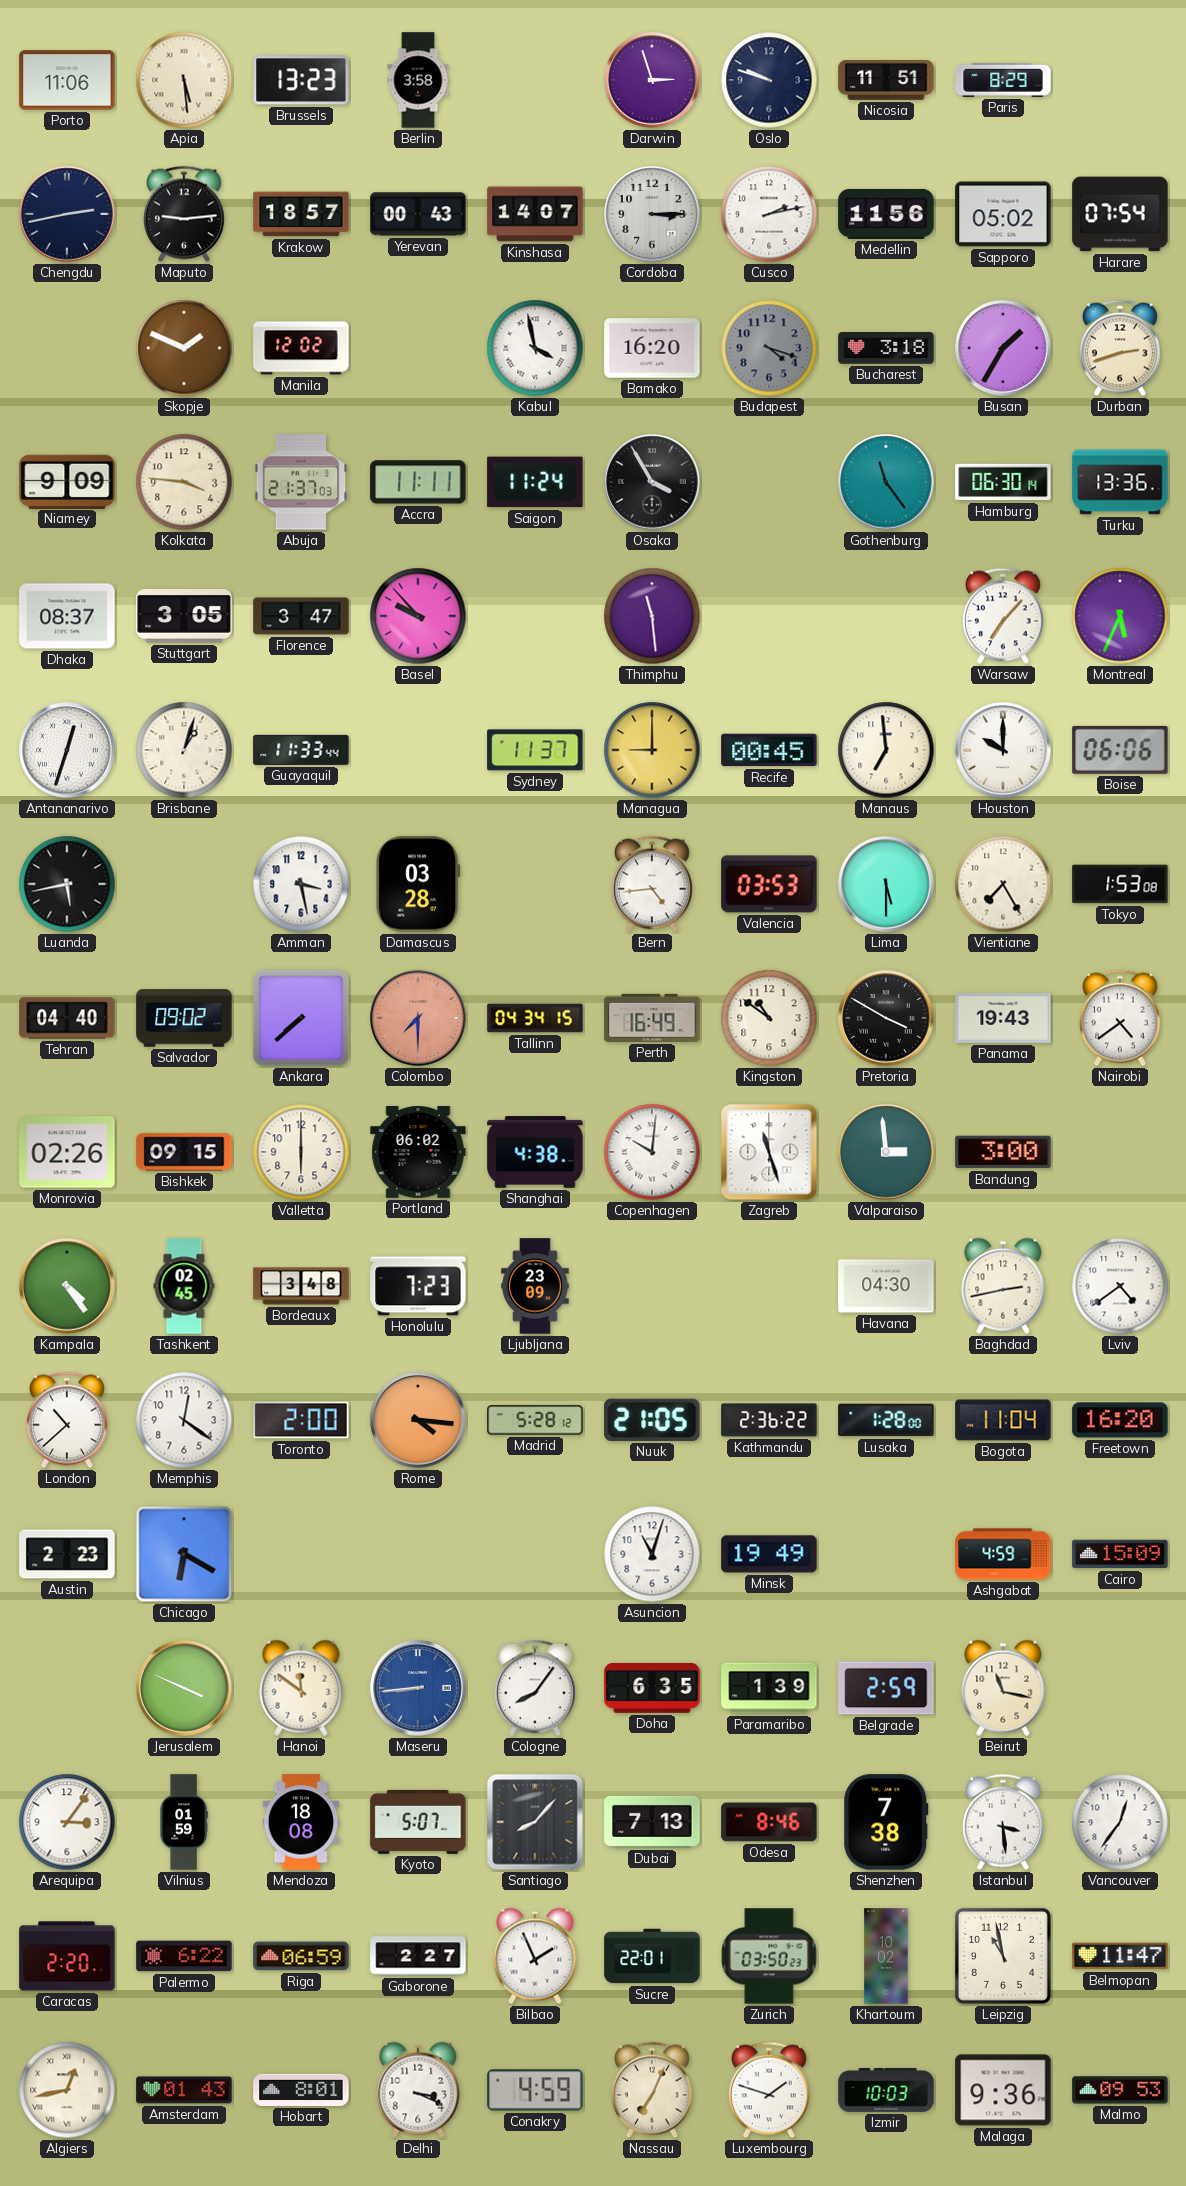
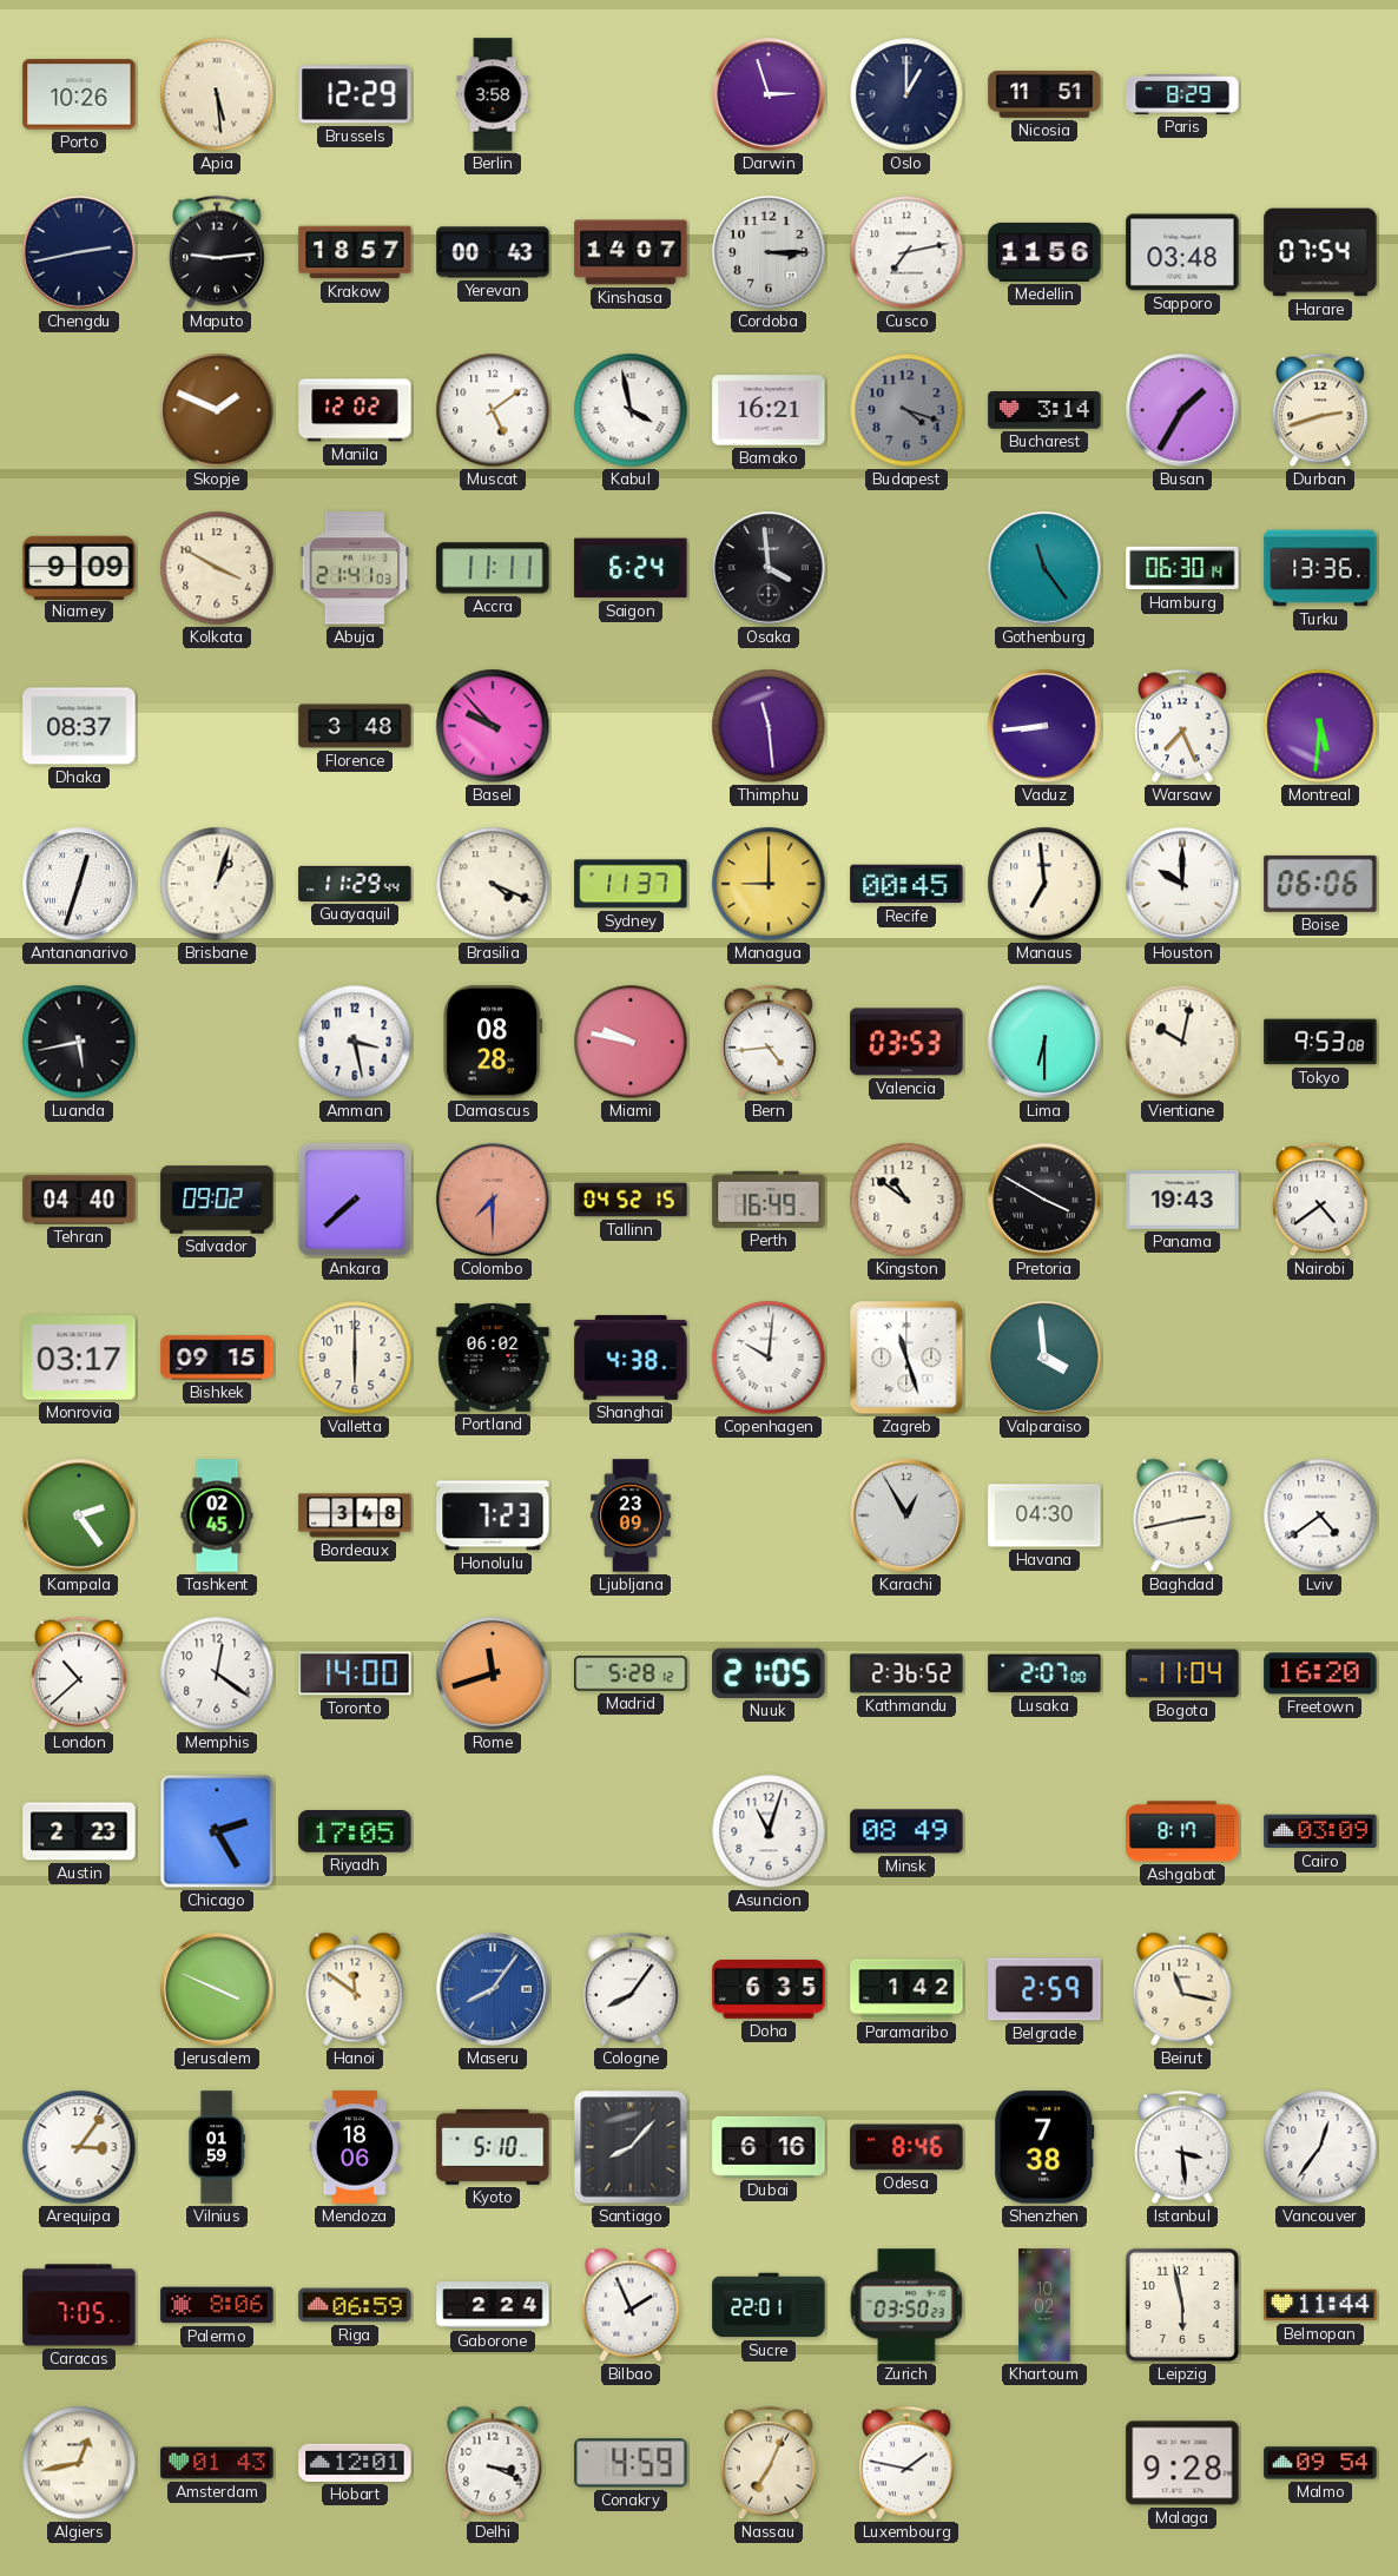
Porto: 11:06 -> 10:26
Brussels: 13:23 -> 12:29
Oslo: 9:48 -> 1:00
Cusco: 2:13 -> 7:13
Sapporo: 05:02 -> 03:48
Muscat: none -> 5:09
Bamako: 16:20 -> 16:21
Bucharest: 3:18 -> 3:14
Kolkata: 3:46 -> 3:50
Abuja: 21:37 -> 21:41
Saigon: 11:24 -> 6:24
Osaka: 3:55 -> 3:59
Stuttgart: 3:05 -> none
Florence: 3:47 -> 3:48
Vaduz: none -> 8:44
Warsaw: 7:07 -> 7:26
Montreal: 5:34 -> 5:31
Guayaquil: 11:33 -> 11:29
Brasilia: none -> 4:19
Damascus: 03:28 -> 08:28
Miami: none -> 9:47
Lima: 5:30 -> 6:30
Vientiane: 7:25 -> 10:02
Tokyo: 1:53 -> 9:53
Tallinn: 04:34 -> 04:52
Monrovia: 02:26 -> 03:17
Valparaiso: 2:59 -> 3:59
Bandung: 3:00 -> none
Kampala: 4:24 -> 2:24
Karachi: none -> 12:55
Toronto: 2:00 -> 14:00
Rome: 4:16 -> 11:42
Kathmandu: 2:36:22 -> 2:36:52
Lusaka: 1:28 -> 2:07
Chicago: 6:20 -> 2:25
Riyadh: none -> 17:05
Minsk: 19:49 -> 08:49
Ashgabat: 4:59 -> 8:17
Cairo: 15:09 -> 03:09
Maseru: 8:44 -> 8:06
Paramaribo: 1:39 -> 1:42
Mendoza: 18:08 -> 18:06
Kyoto: 5:07 -> 5:10
Dubai: 7:13 -> 6:16
Caracas: 2:20 -> 7:05
Palermo: 6:22 -> 8:06
Gaborone: 2:27 -> 2:24
Leipzig: 10:58 -> 5:58
Belmopan: 11:47 -> 11:44
Hobart: 8:01 -> 12:01
Luxembourg: 1:48 -> 1:47
Izmir: 10:03 -> none
Malaga: 9:36 -> 9:28
Malmo: 09:53 -> 09:54
